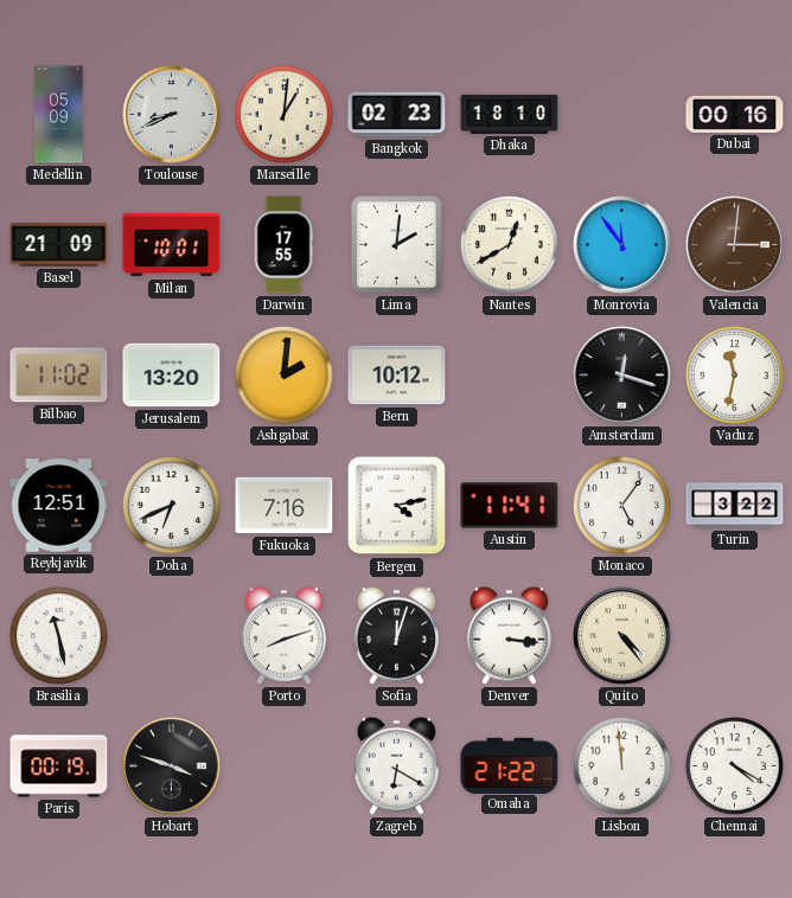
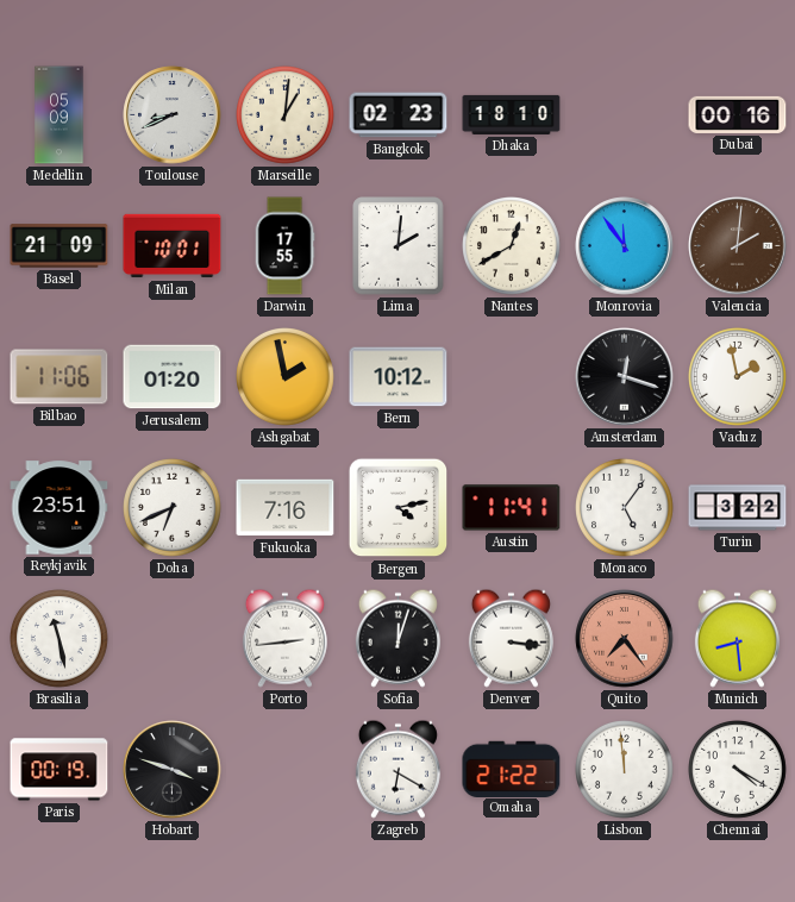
Valencia: 3:01 -> 2:01
Bilbao: 11:02 -> 11:06
Jerusalem: 13:20 -> 01:20
Ashgabat: 2:01 -> 1:58
Vaduz: 11:32 -> 1:58
Reykjavik: 12:51 -> 23:51
Porto: 8:12 -> 2:44
Quito: 4:24 -> 7:24
Quito dial: cream -> salmon
Munich: none -> 8:29
